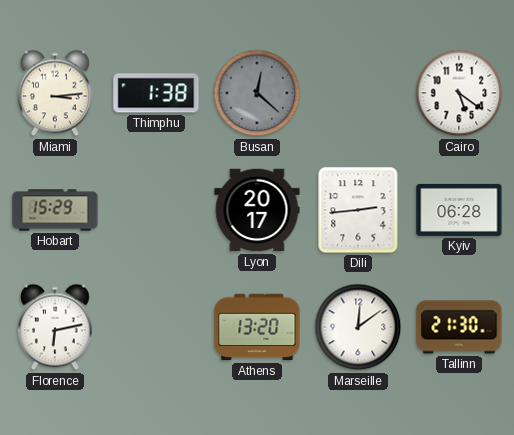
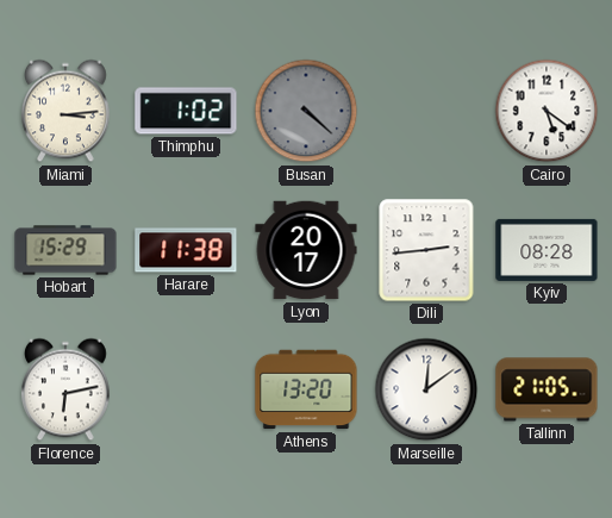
Thimphu: 1:38 -> 1:02
Busan: 12:22 -> 4:22
Harare: none -> 11:38
Kyiv: 06:28 -> 08:28
Tallinn: 21:30 -> 21:05
